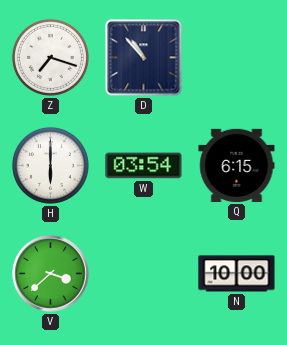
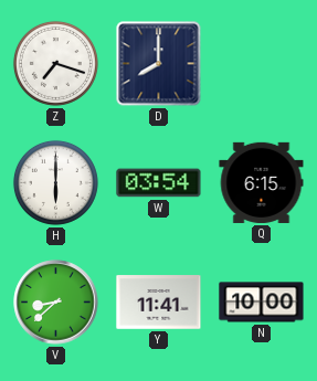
D: 10:53 -> 8:00
V: 3:38 -> 8:38
Y: none -> 11:41
